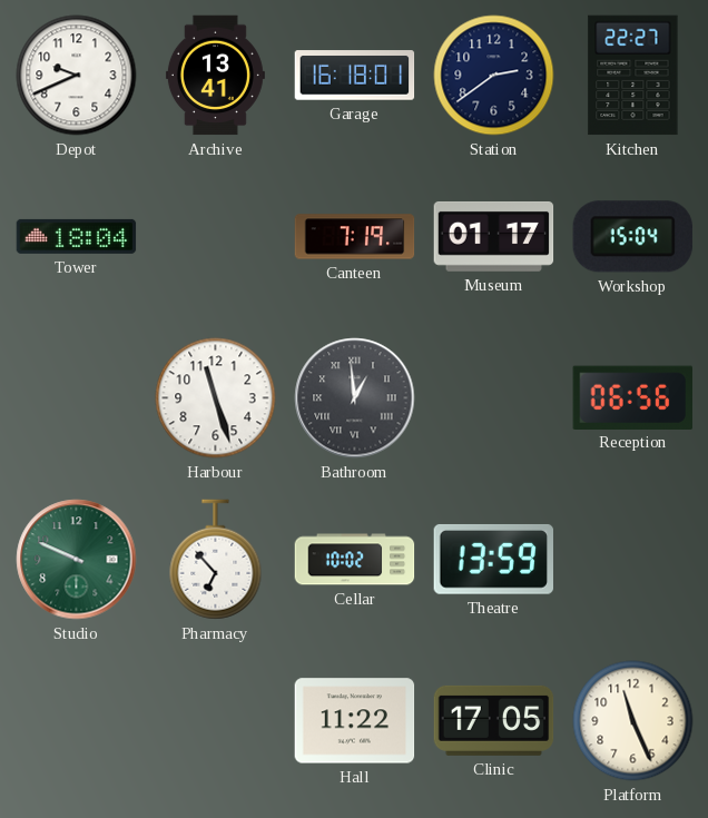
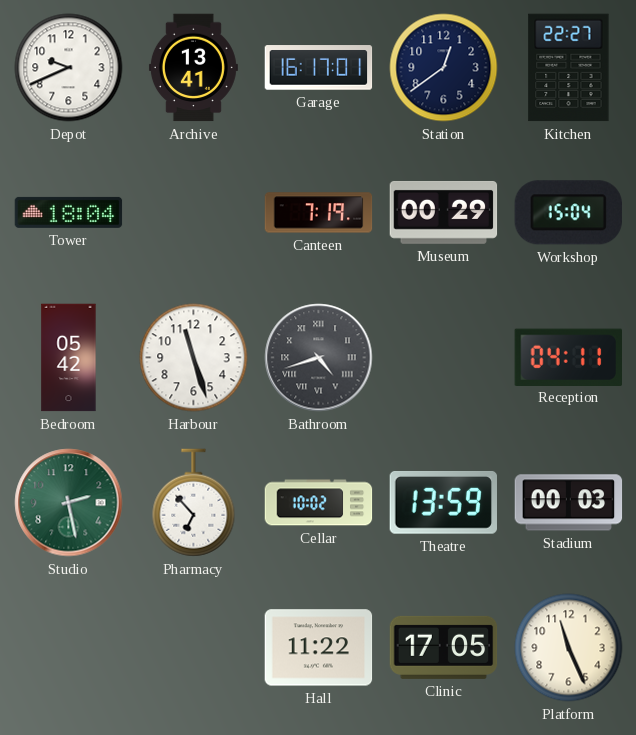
Garage: 16:18 -> 16:17
Station: 2:39 -> 12:39
Museum: 01:17 -> 00:29
Bedroom: none -> 05:42
Bathroom: 12:59 -> 4:42
Reception: 06:56 -> 04:11
Studio: 9:49 -> 2:28
Stadium: none -> 00:03
